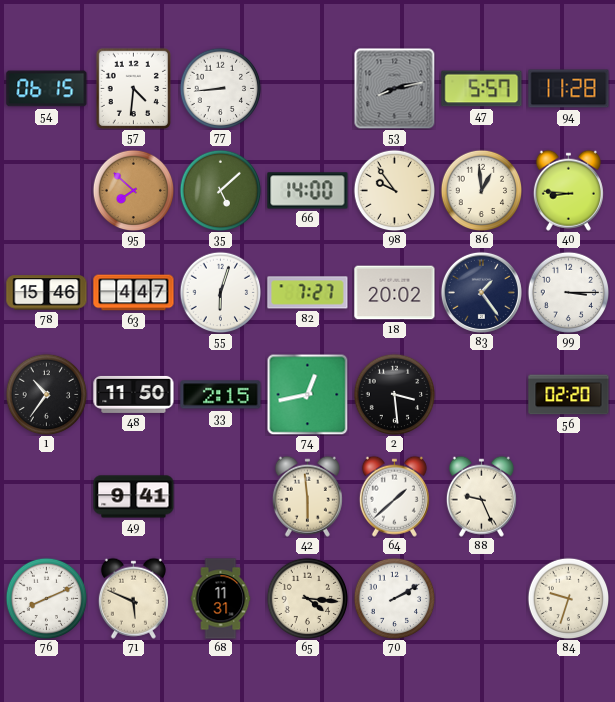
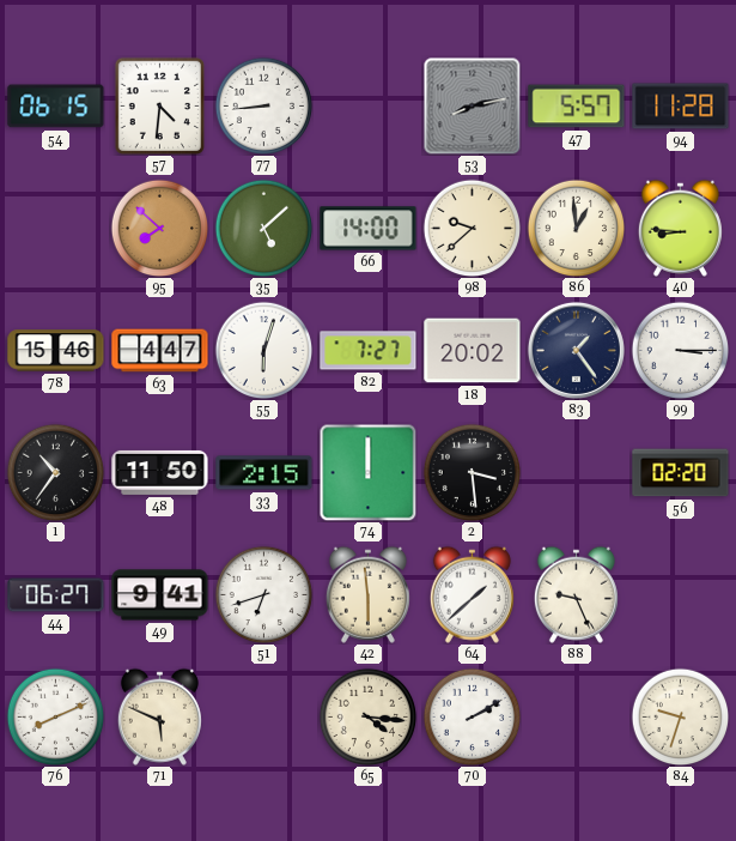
98: 9:54 -> 9:38
74: 12:43 -> 12:00
44: none -> 06:27
51: none -> 6:42
68: 11:31 -> none
